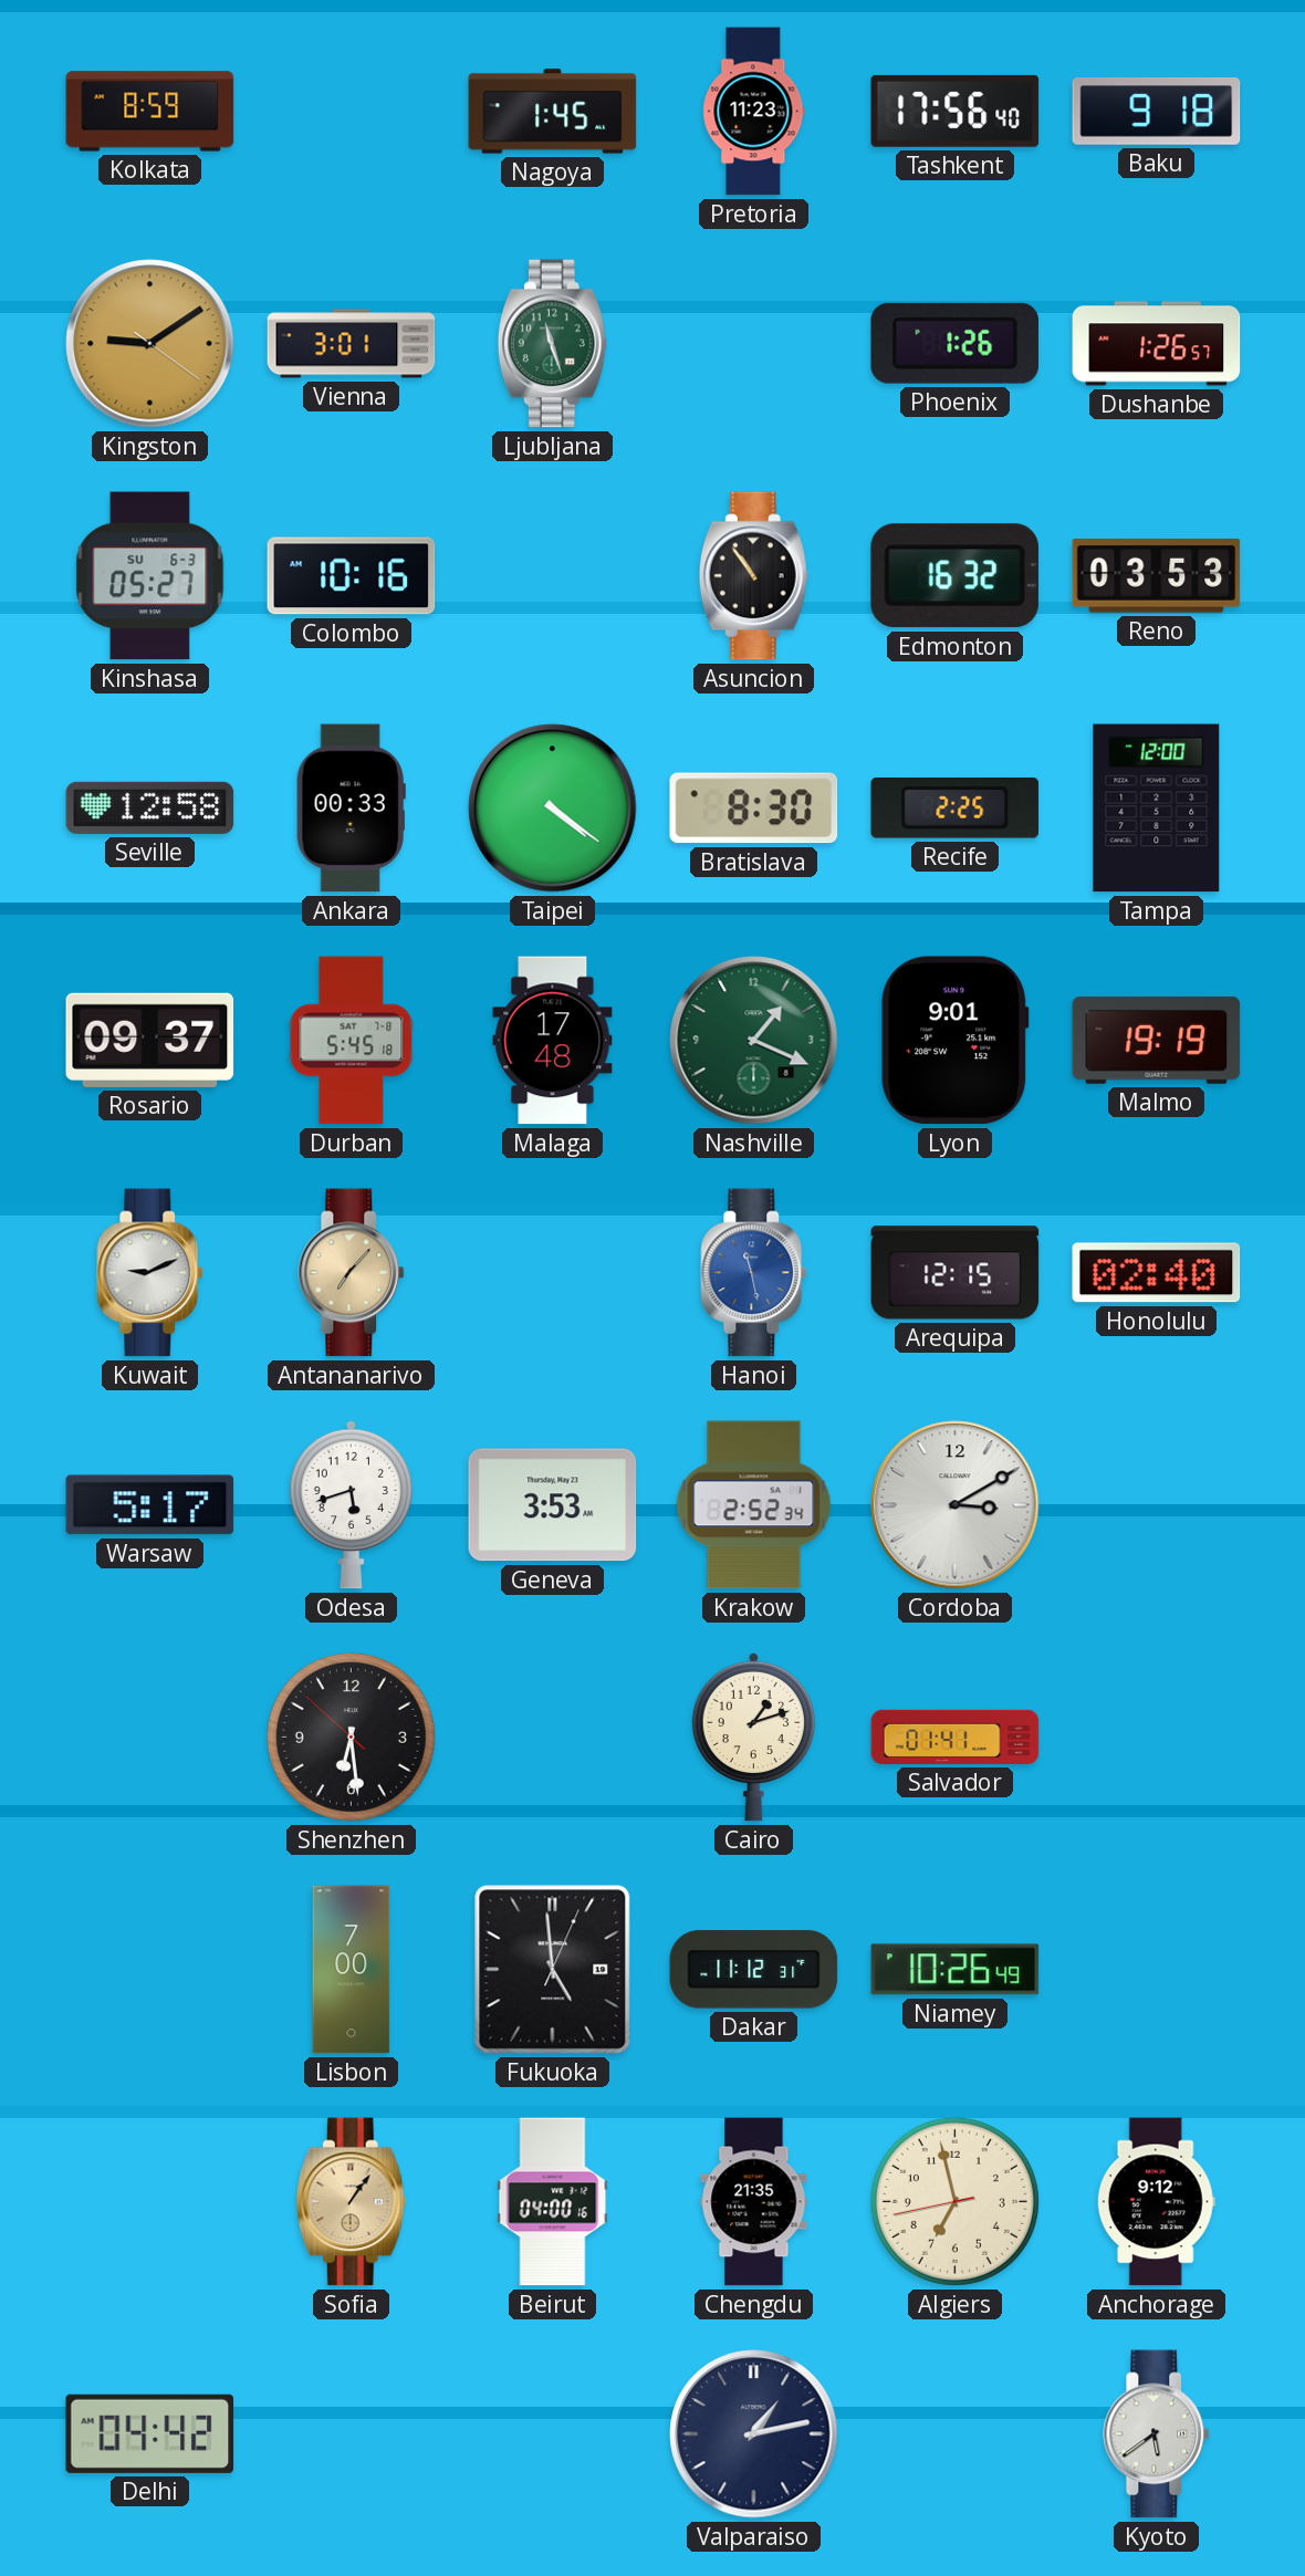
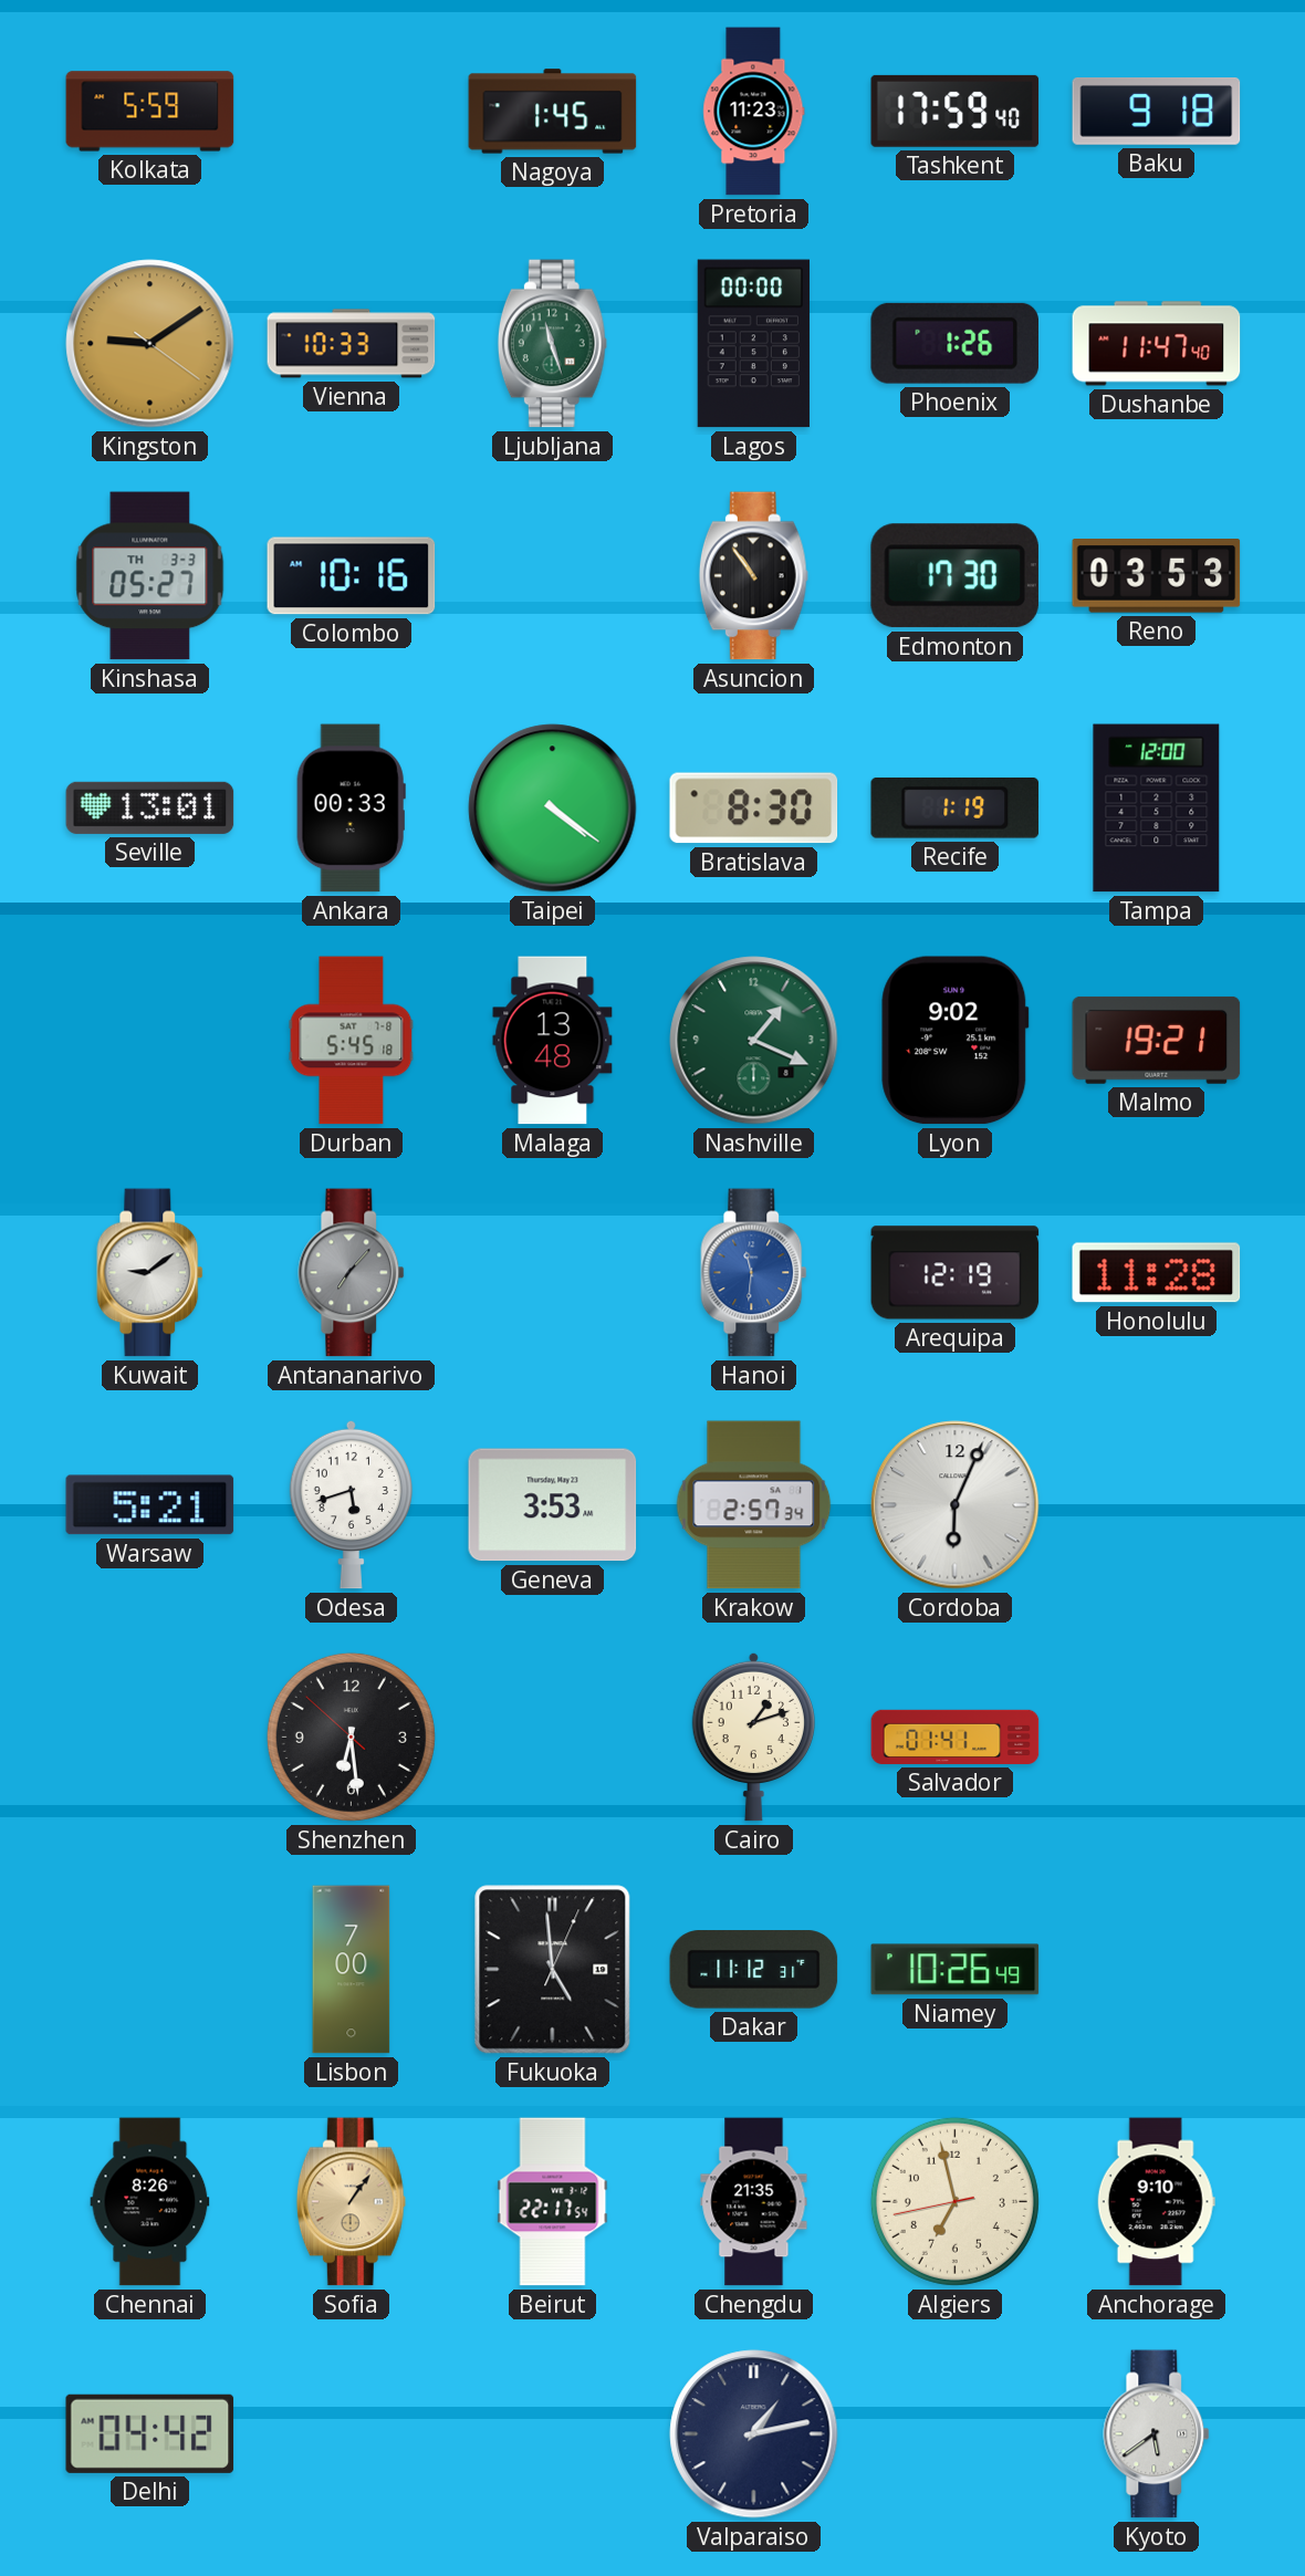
Kolkata: 8:59 -> 5:59
Tashkent: 17:56 -> 17:59
Vienna: 3:01 -> 10:33
Lagos: none -> 00:00
Dushanbe: 1:26 -> 11:47
Kinshasa date: SU 6-3 -> TH 3-3
Edmonton: 16:32 -> 17:30
Seville: 12:58 -> 13:01
Recife: 2:25 -> 1:19
Rosario: 09:37 -> none
Malaga: 17:48 -> 13:48
Lyon: 9:01 -> 9:02
Malmo: 19:19 -> 19:21
Kuwait: 9:11 -> 9:09
Antananarivo dial: champagne -> grey
Hanoi: 11:28 -> 11:31
Arequipa: 12:15 -> 12:19
Honolulu: 02:40 -> 11:28
Warsaw: 5:17 -> 5:21
Krakow: 2:52 -> 2:57
Cordoba: 3:10 -> 6:04
Chennai: none -> 8:26
Beirut: 04:00 -> 22:17
Anchorage: 9:12 -> 9:10
